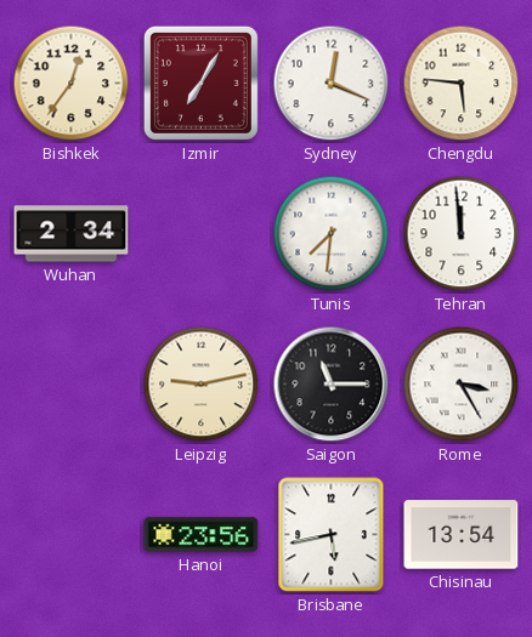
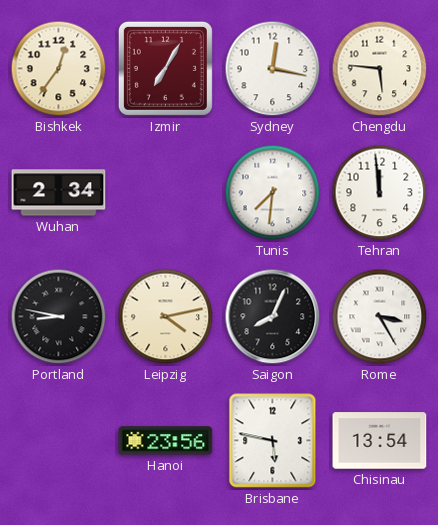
Sydney: 12:19 -> 12:17
Portland: none -> 8:47
Leipzig: 9:13 -> 4:13
Saigon: 11:15 -> 8:04
Brisbane: 5:43 -> 5:47
